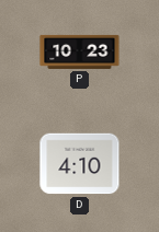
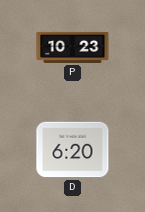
D: 4:10 -> 6:20
